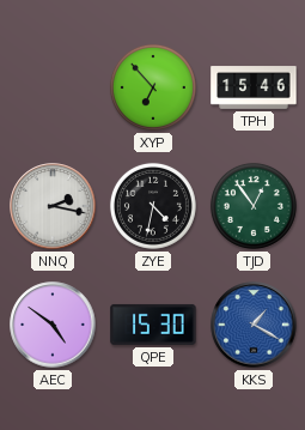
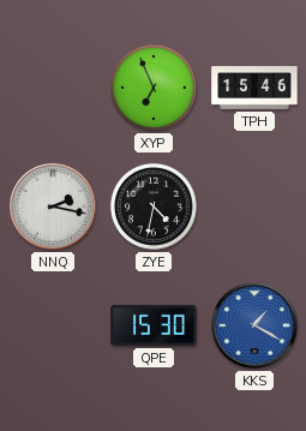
XYP: 6:53 -> 6:56
TJD: 12:54 -> none
AEC: 4:51 -> none
